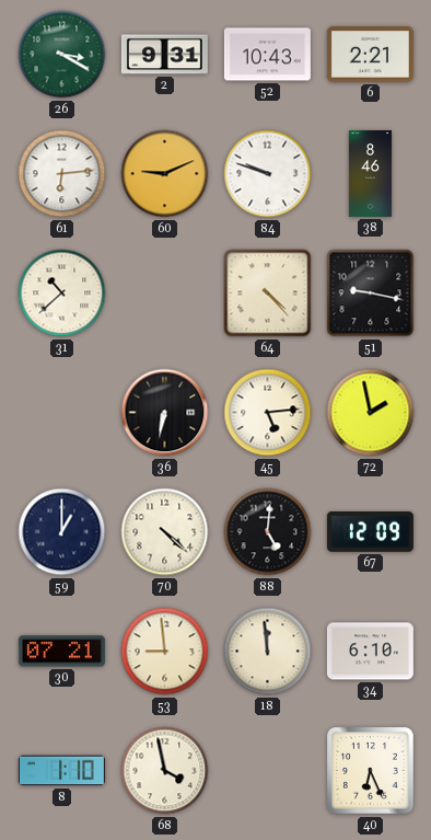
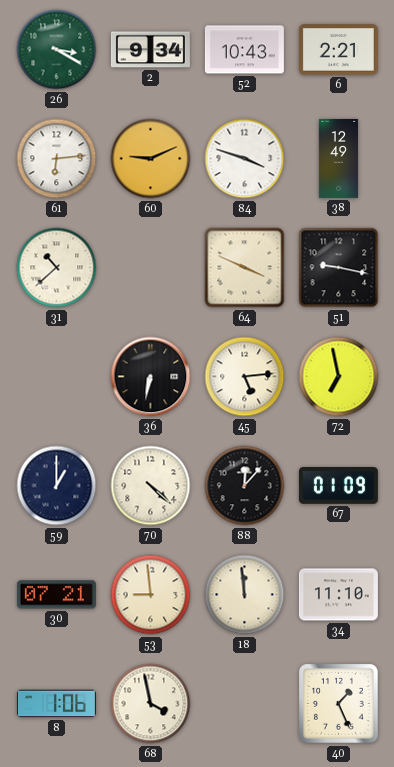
2: 9:31 -> 9:34
84: 9:48 -> 3:48
38: 8:46 -> 12:49
64: 4:23 -> 3:49
72: 1:58 -> 6:58
88: 5:01 -> 12:07
67: 12:09 -> 01:09
34: 6:10 -> 11:10
8: 1:10 -> 1:06
40: 6:26 -> 1:26
